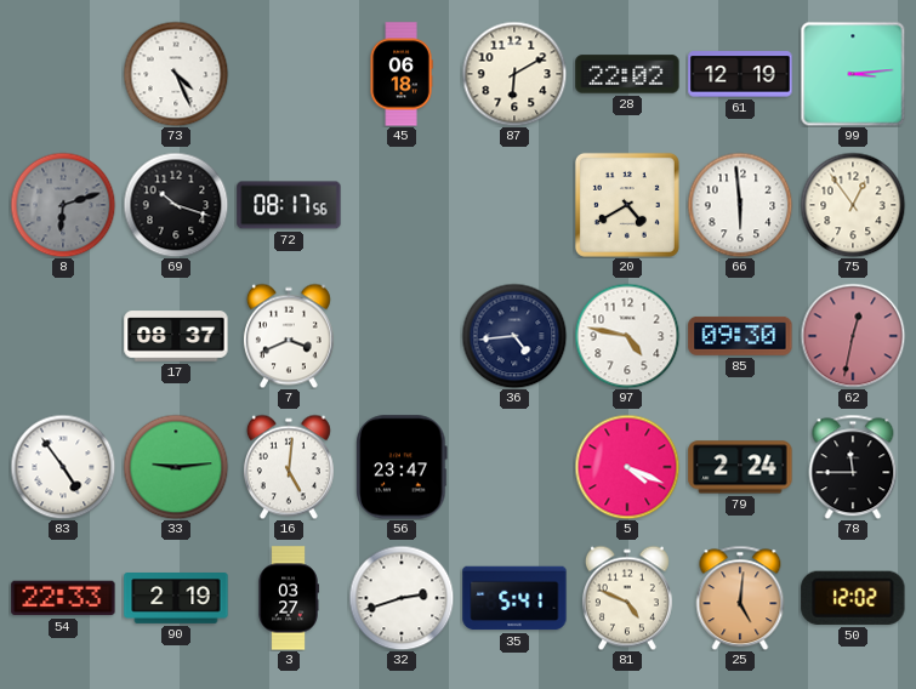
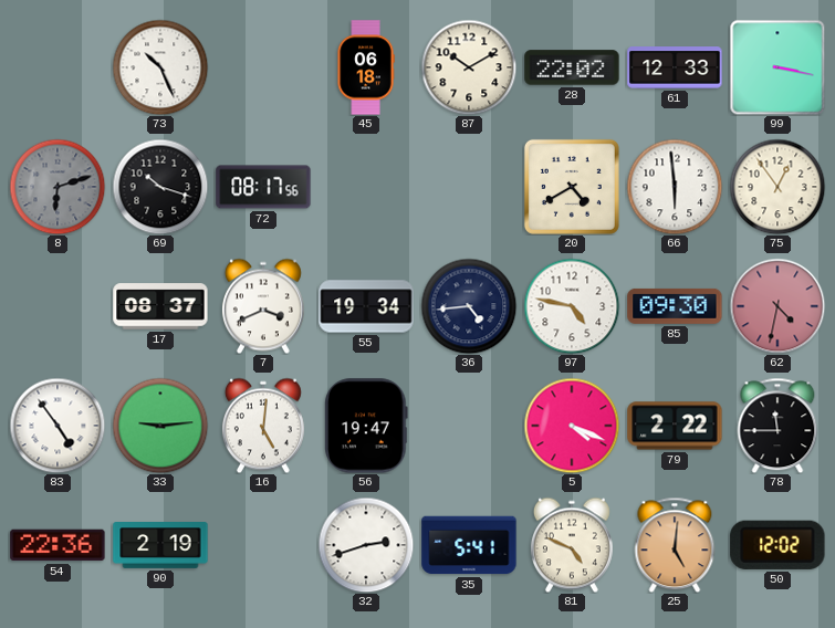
73: 4:26 -> 10:26
87: 6:10 -> 10:10
61: 12:19 -> 12:33
99: 3:14 -> 3:17
55: none -> 19:34
62: 12:32 -> 4:32
56: 23:47 -> 19:47
79: 2:24 -> 2:22
54: 22:33 -> 22:36
3: 03:27 -> none
